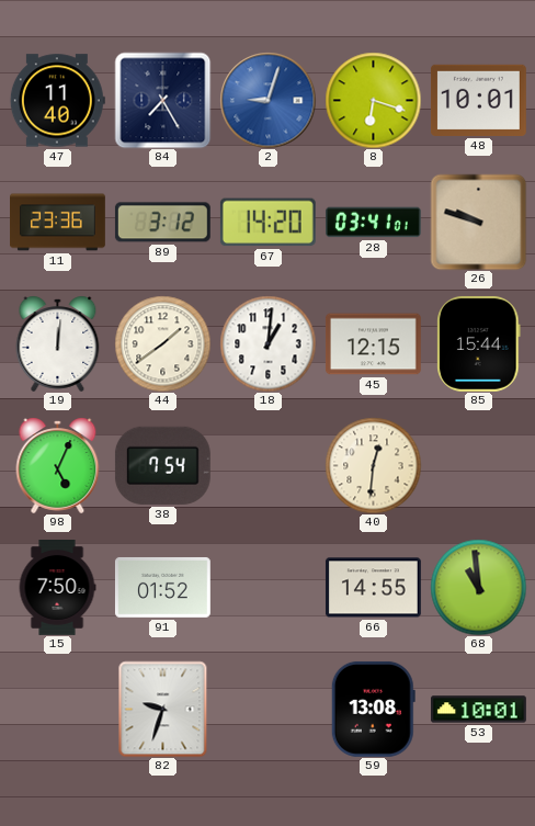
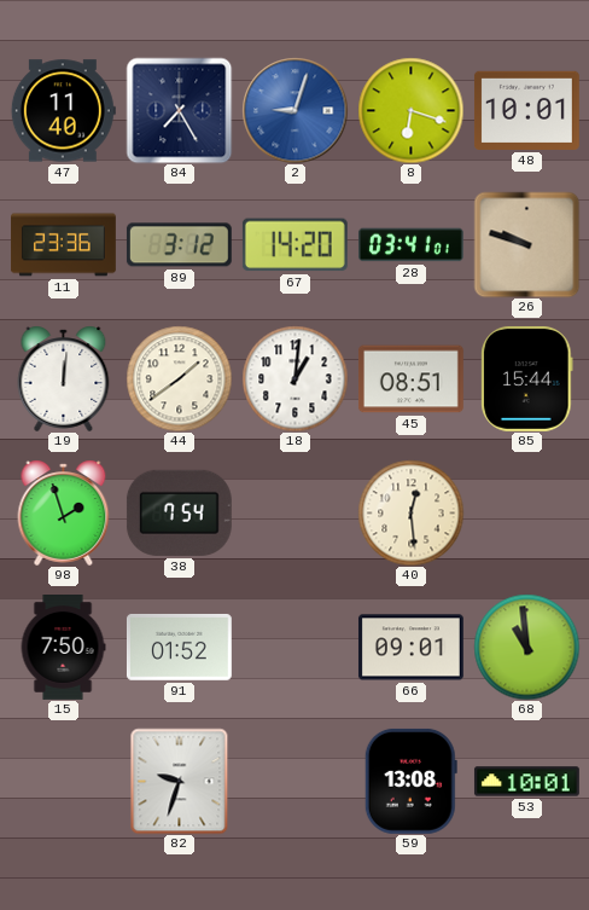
45: 12:15 -> 08:51
98: 5:04 -> 1:57
40: 12:31 -> 12:29
66: 14:55 -> 09:01
